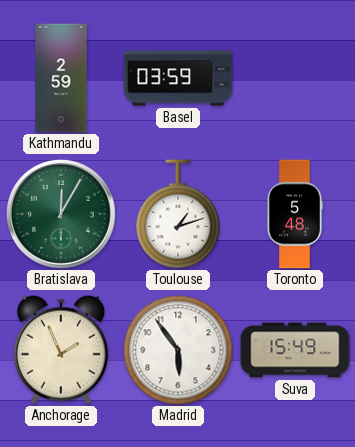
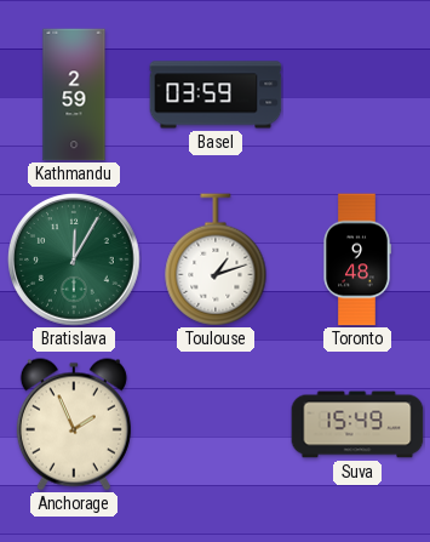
Toronto: 5:48 -> 9:48
Madrid: 5:54 -> none
